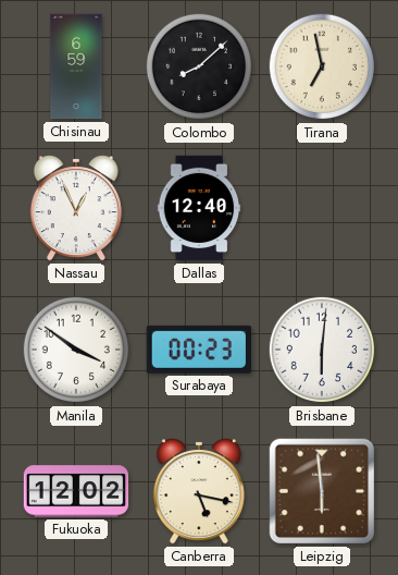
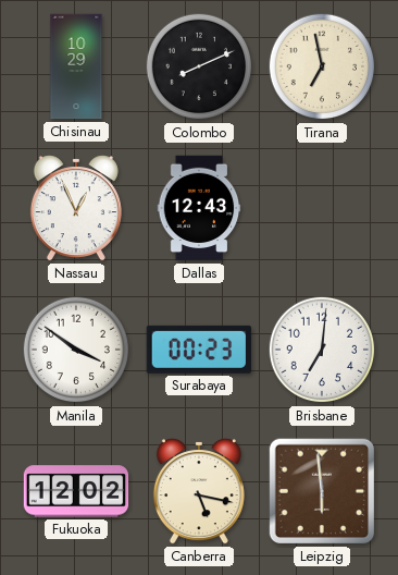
Chisinau: 6:59 -> 10:29
Colombo: 8:08 -> 8:11
Dallas: 12:40 -> 12:43
Brisbane: 6:01 -> 7:01
